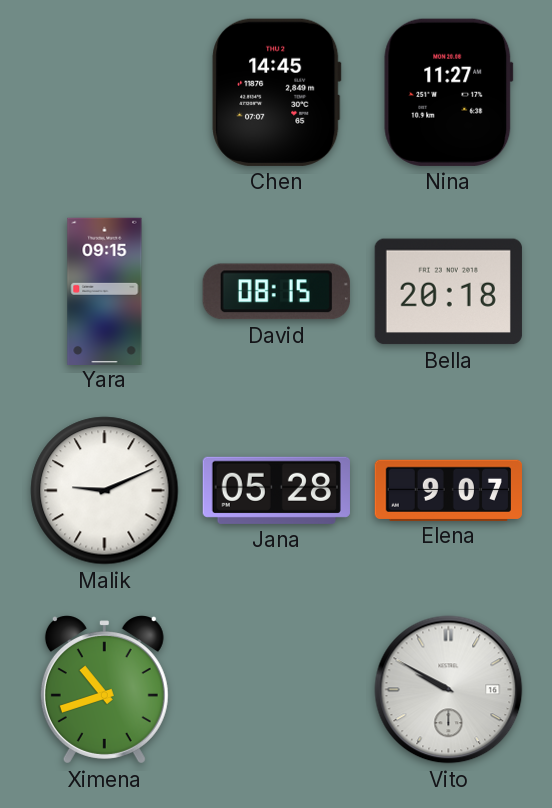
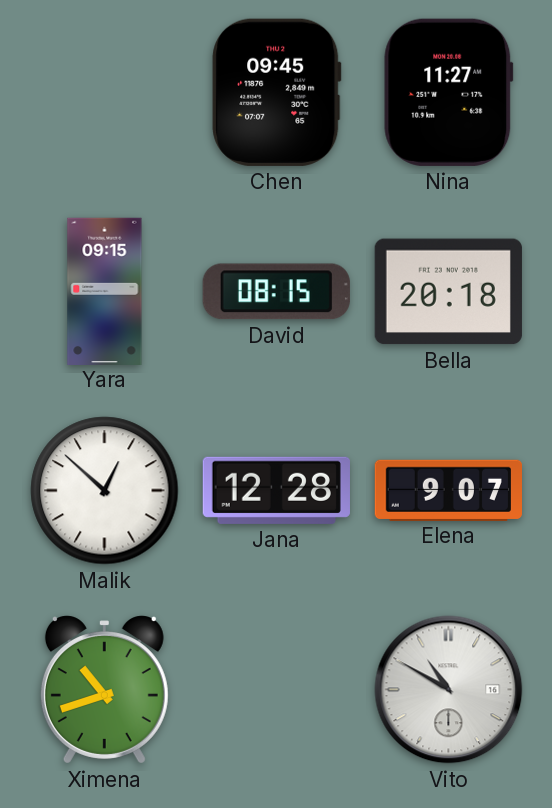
Chen: 14:45 -> 09:45
Malik: 9:11 -> 12:52
Jana: 05:28 -> 12:28
Vito: 9:50 -> 10:50
